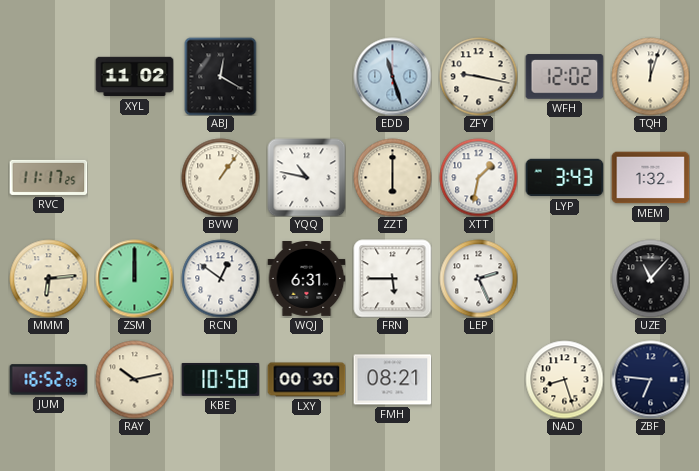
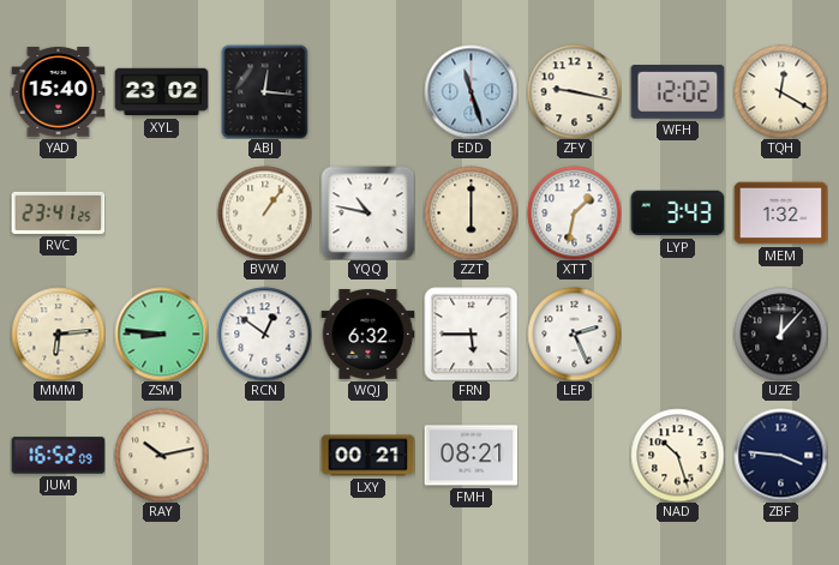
YAD: none -> 15:40
XYL: 11:02 -> 23:02
ABJ: 12:20 -> 12:16
TQH: 12:03 -> 12:20
RVC: 11:17 -> 23:41
ZSM: 12:00 -> 8:46
WQJ: 6:31 -> 6:32
UZE: 11:07 -> 12:07
KBE: 10:58 -> none
LXY: 00:30 -> 00:21
NAD: 8:27 -> 10:27
ZBF: 6:46 -> 3:46
